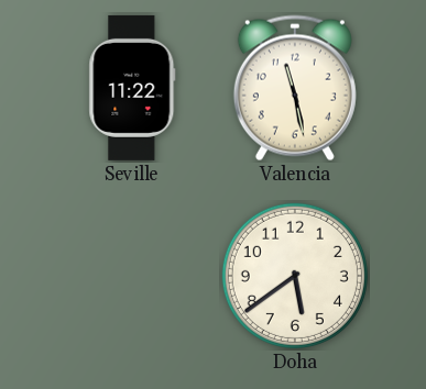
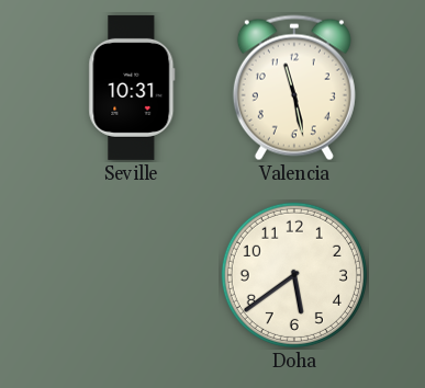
Seville: 11:22 -> 10:31
